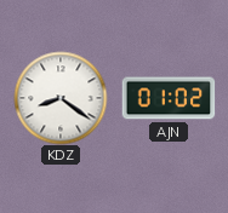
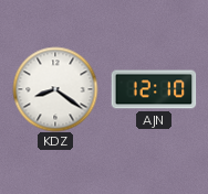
AJN: 01:02 -> 12:10
